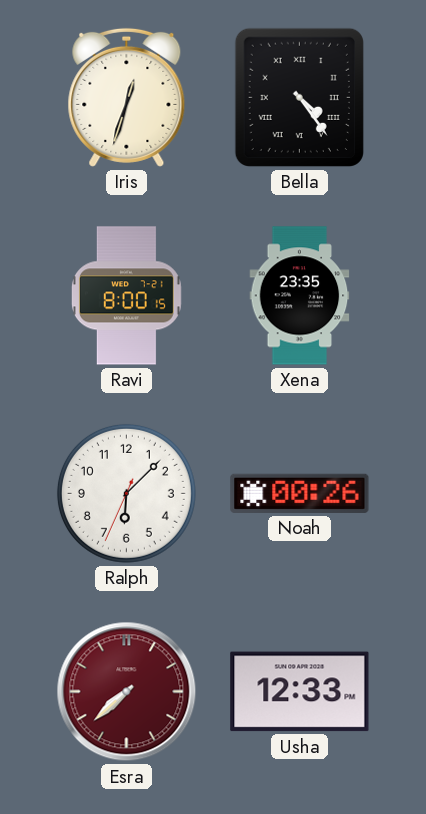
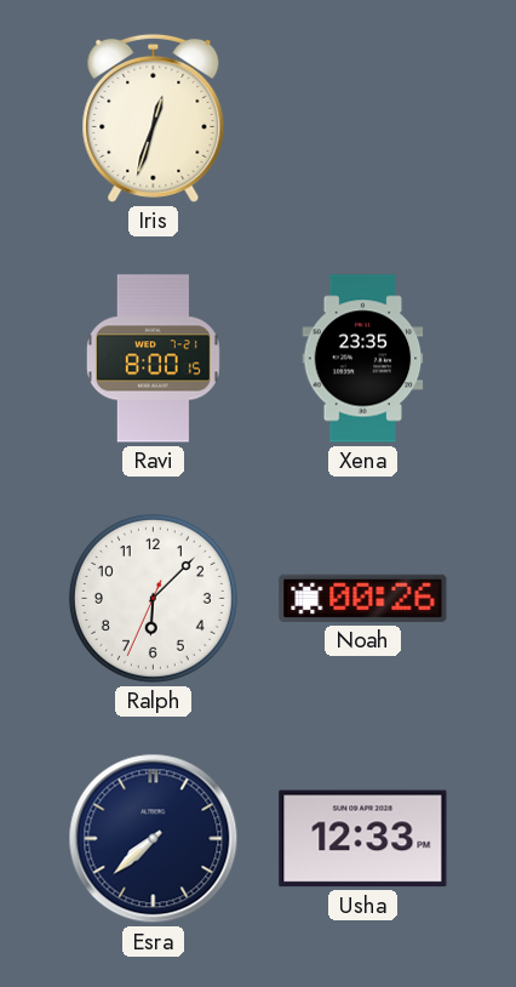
Bella: 4:24 -> none
Esra dial: burgundy -> navy
